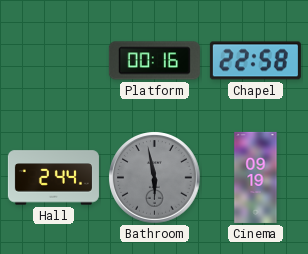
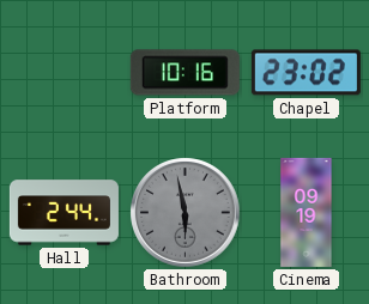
Platform: 00:16 -> 10:16
Chapel: 22:58 -> 23:02
